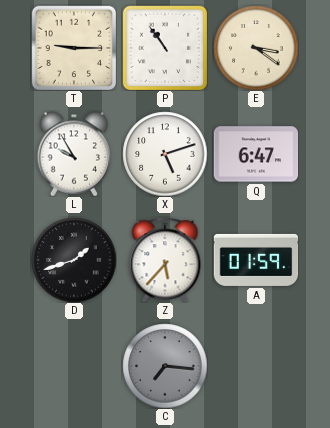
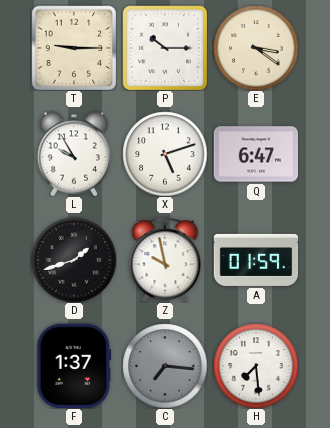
P: 10:54 -> 10:15
Z: 5:37 -> 9:58
F: none -> 1:37
H: none -> 7:29
